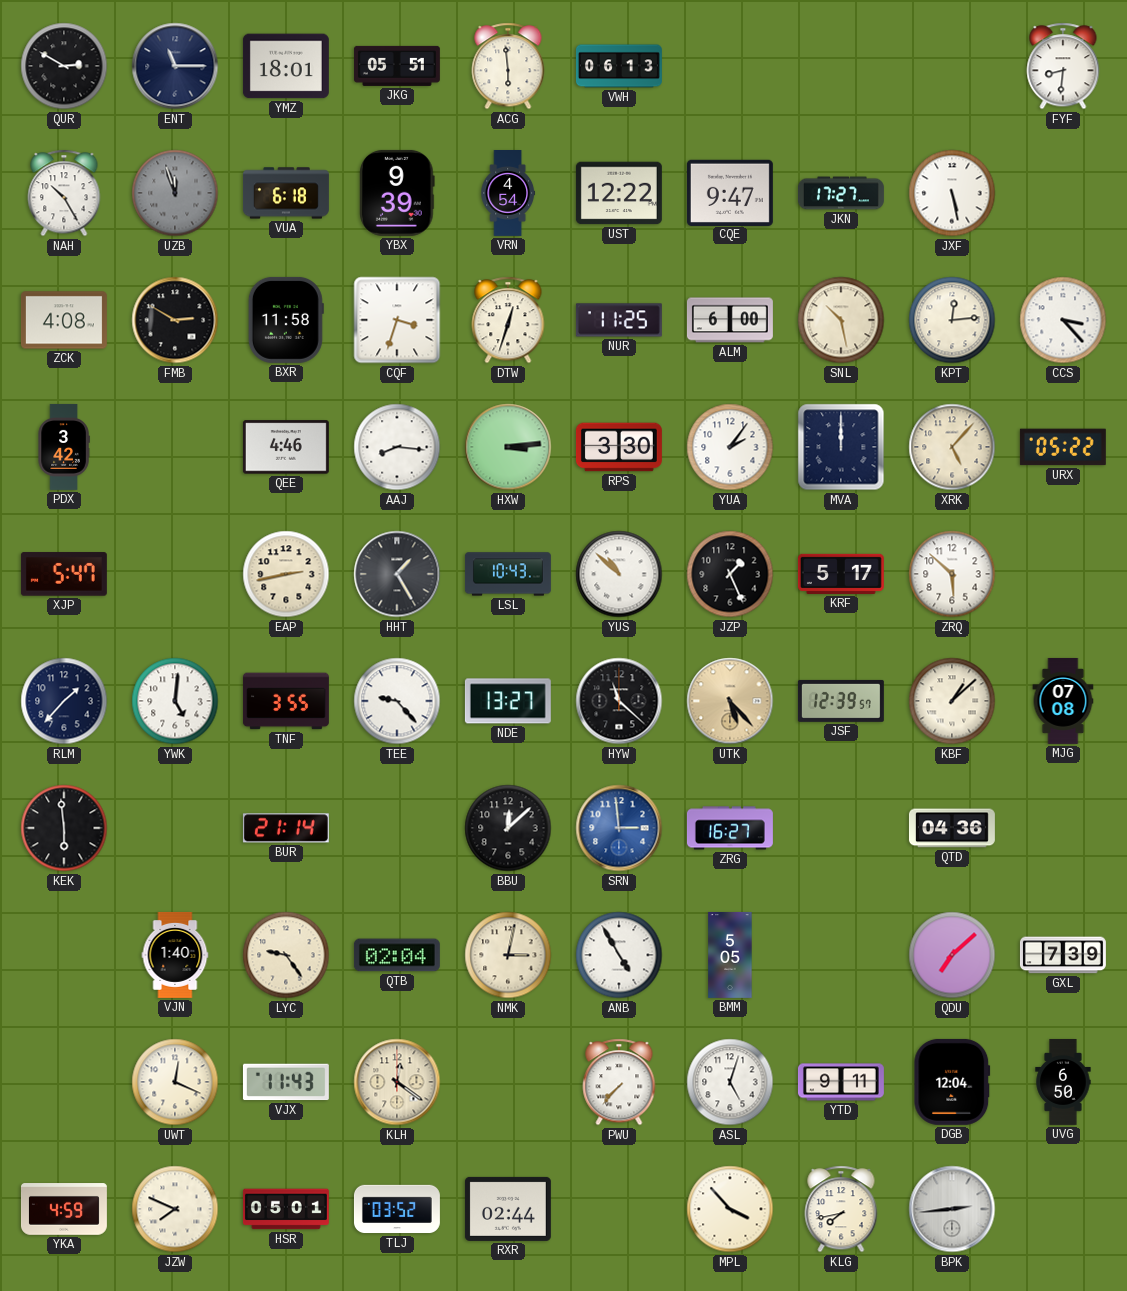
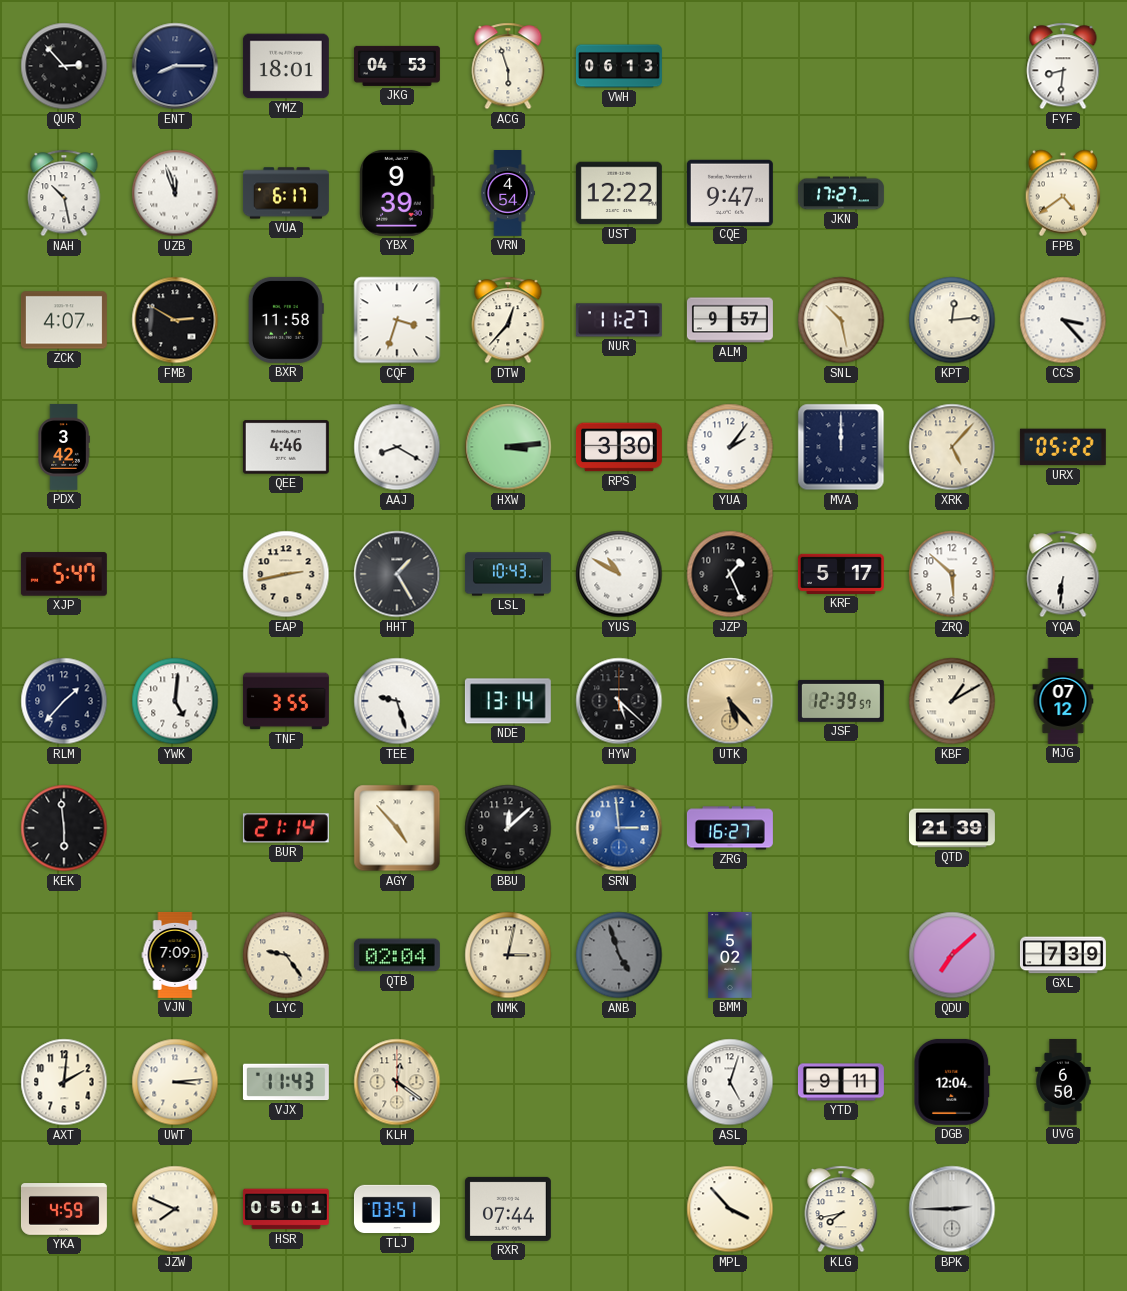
QUR: 2:50 -> 2:53
ENT: 11:15 -> 8:15
JKG: 05:51 -> 04:53
ACG: 5:59 -> 5:57
NAH: 10:25 -> 10:28
UZB dial: grey -> white
VUA: 6:18 -> 6:17
JXF: 5:28 -> none
FPB: none -> 4:39
ZCK: 4:08 -> 4:07
DTW: 12:33 -> 12:37
NUR: 11:25 -> 11:27
ALM: 6:00 -> 9:57
AAJ: 8:16 -> 8:20
YUS: 10:52 -> 10:50
YQA: none -> 6:31
TEE: 9:23 -> 9:27
NDE: 13:27 -> 13:14
HYW: 11:22 -> 5:22
KBF: 1:08 -> 1:10
MJG: 07:08 -> 07:12
AGY: none -> 4:53
QTD: 04:36 -> 21:39
VJN: 1:40 -> 7:09
ANB: 4:55 -> 4:57
ANB dial: white -> grey
BMM: 5:05 -> 5:02
AXT: none -> 2:01
UWT: 12:19 -> 3:14
PWU: 7:37 -> none
TLJ: 03:52 -> 03:51
RXR: 02:44 -> 07:44
BPK: 2:44 -> 2:45
